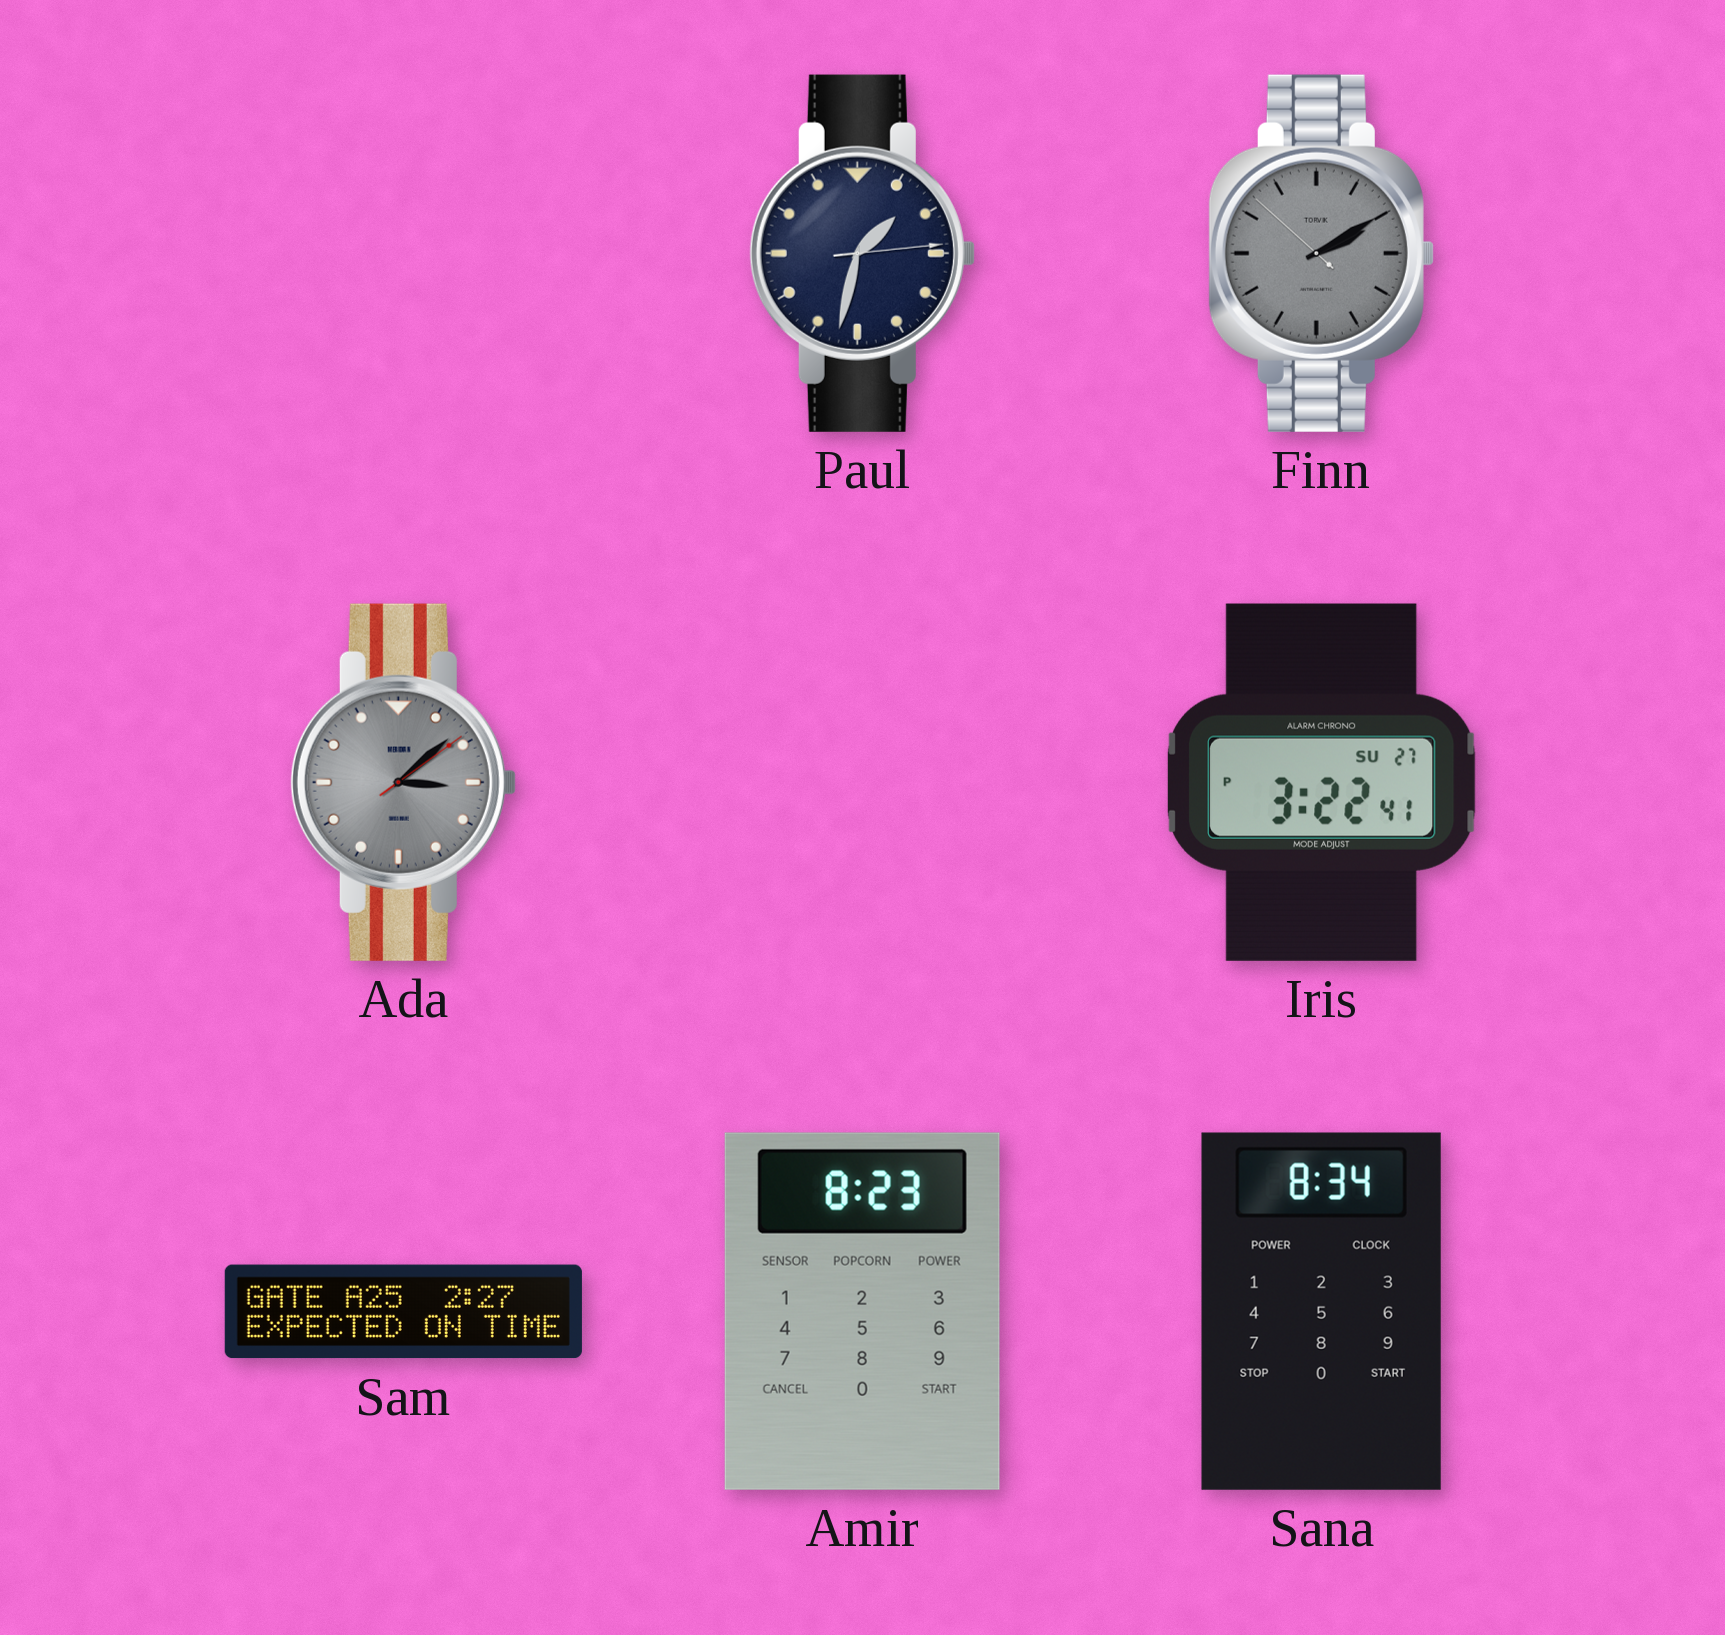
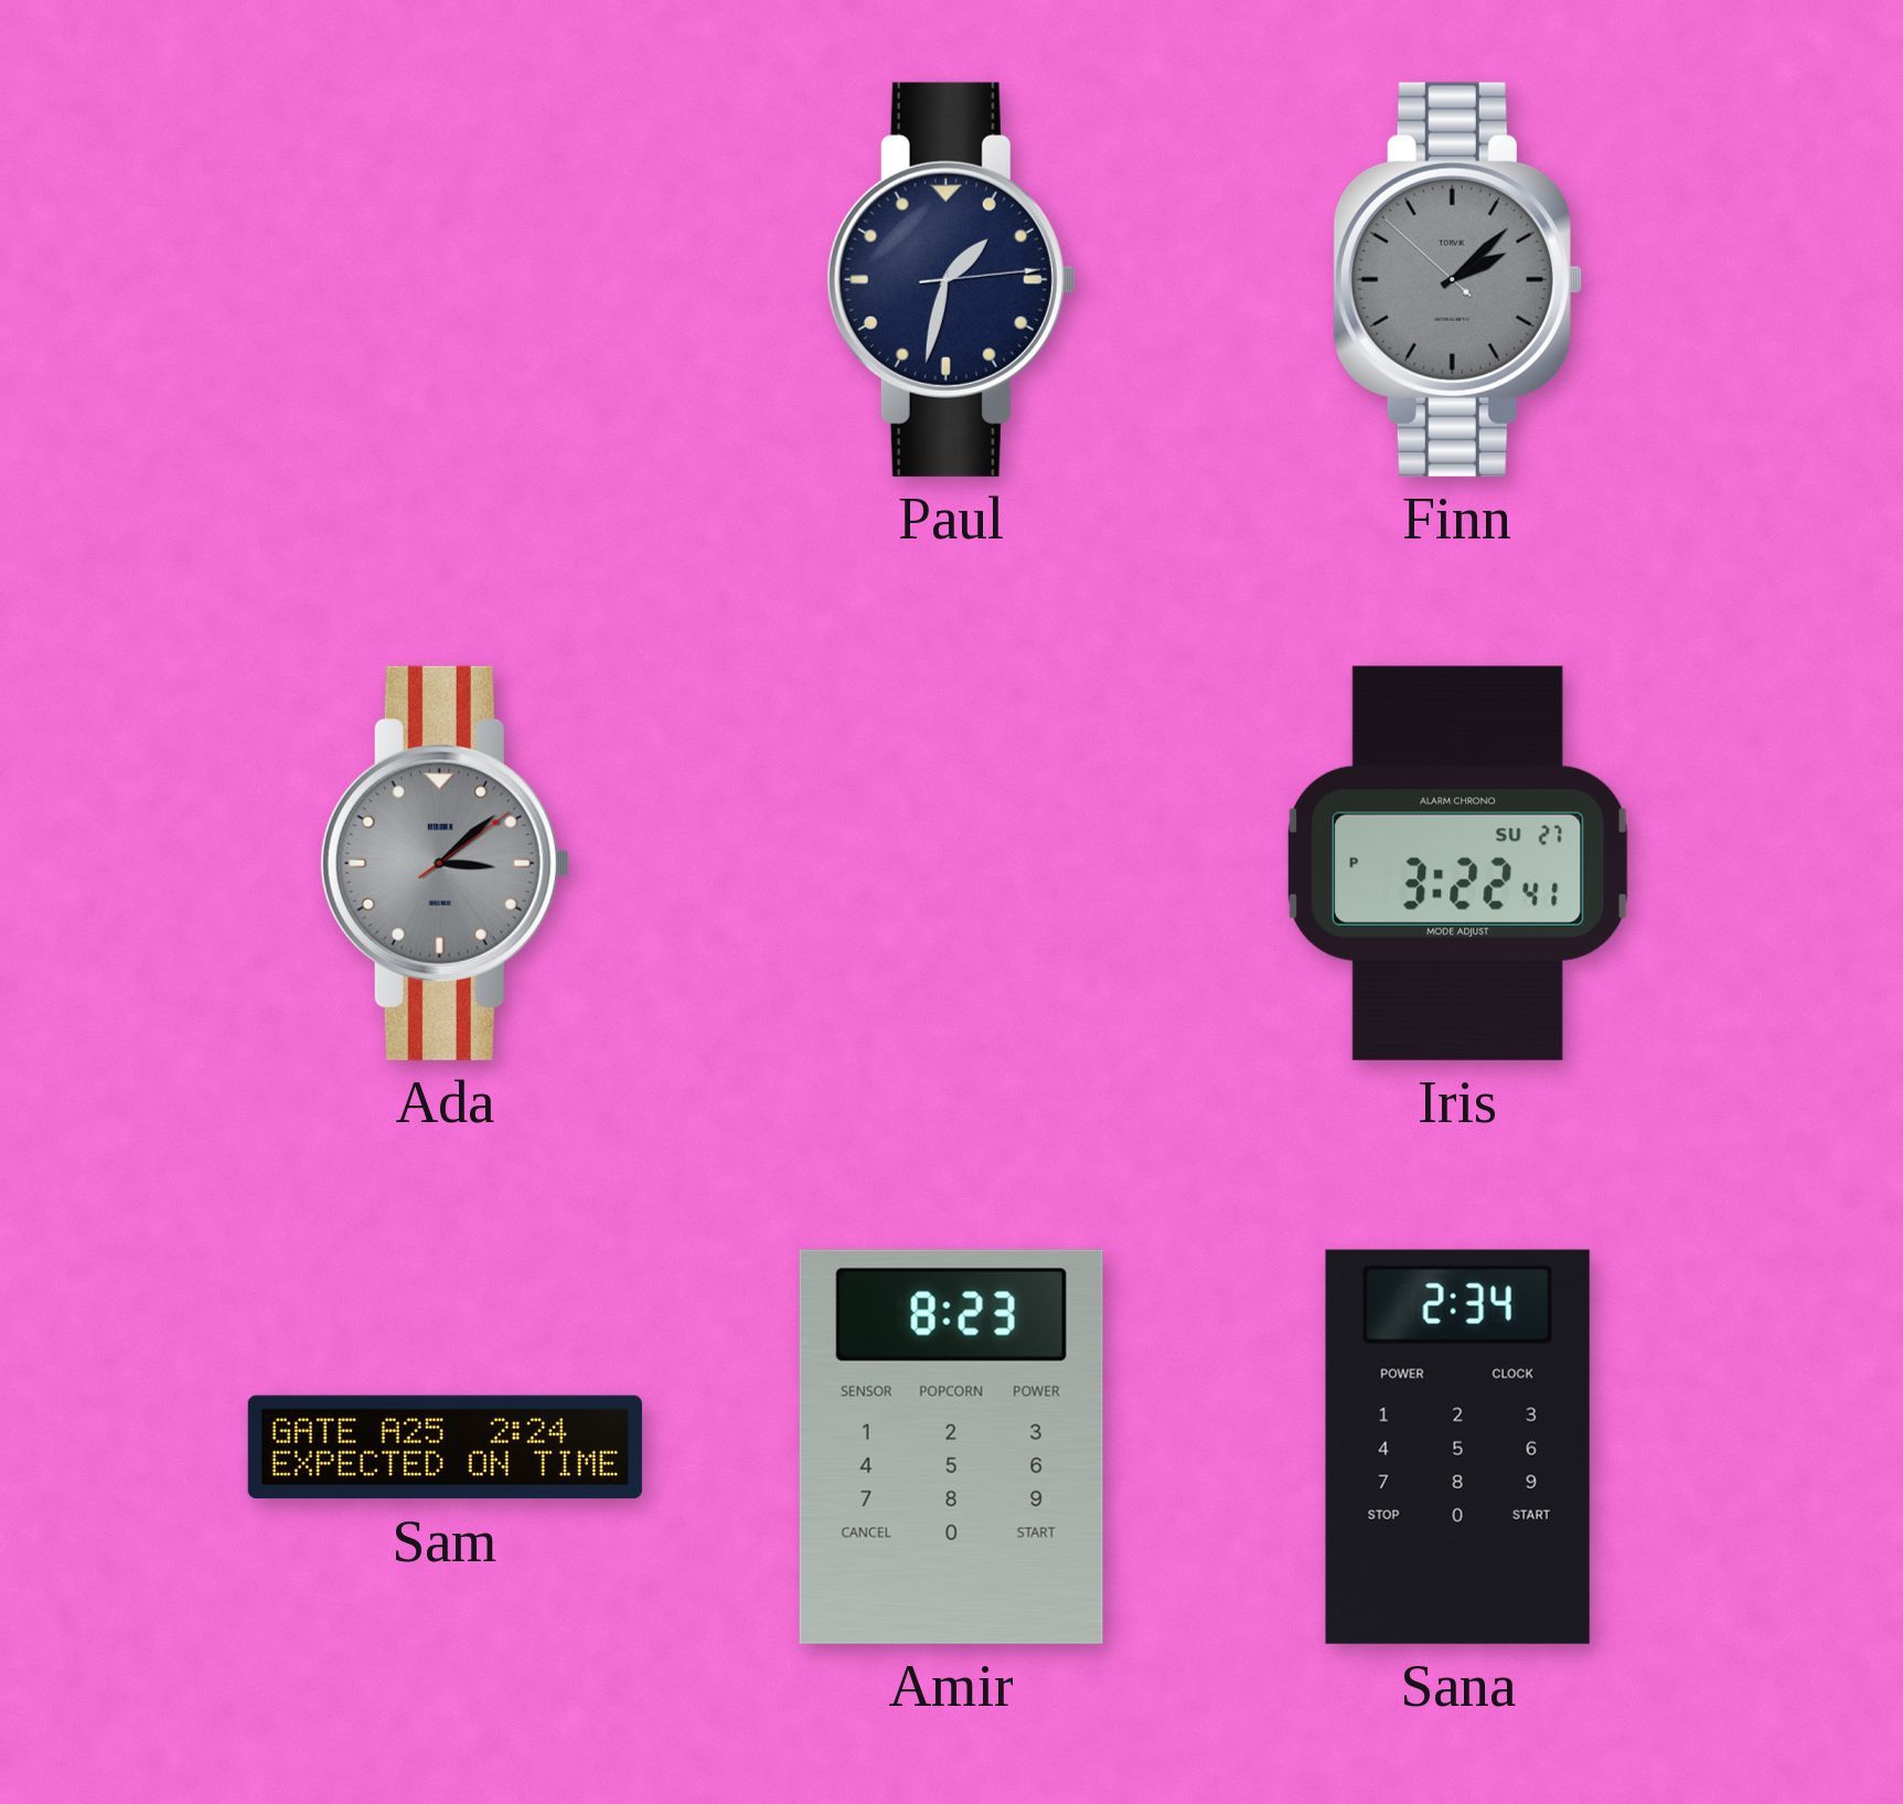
Finn: 2:09 -> 2:07
Sam: 2:27 -> 2:24
Sana: 8:34 -> 2:34
